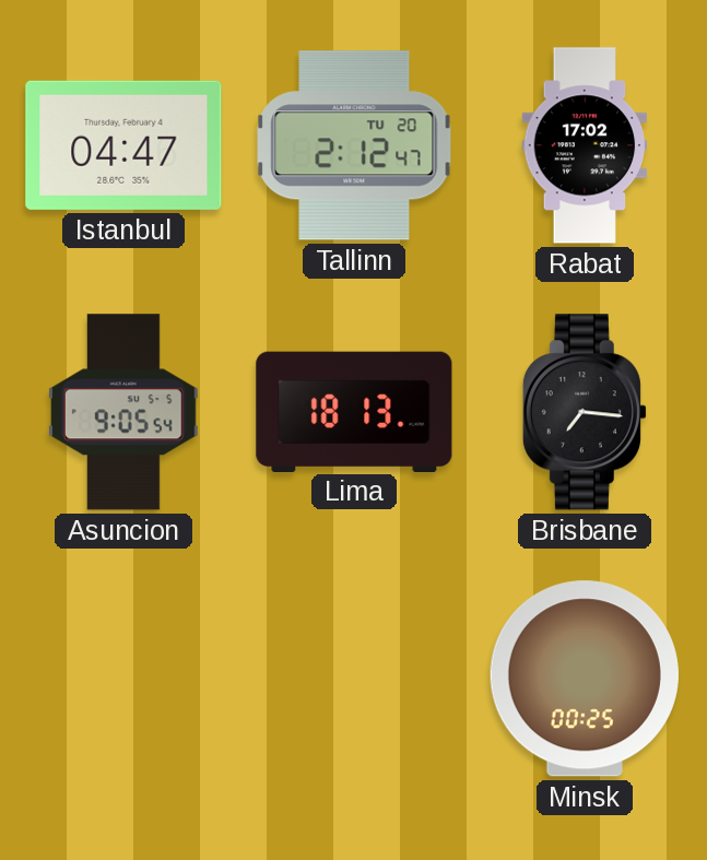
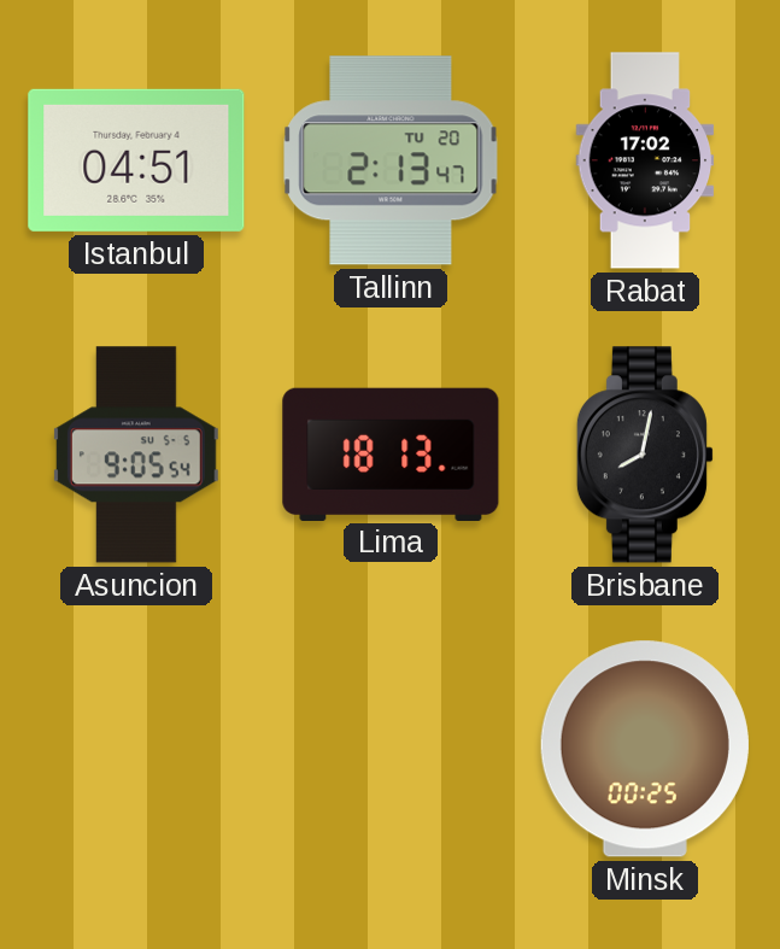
Istanbul: 04:47 -> 04:51
Tallinn: 2:12 -> 2:13
Brisbane: 7:16 -> 8:02
